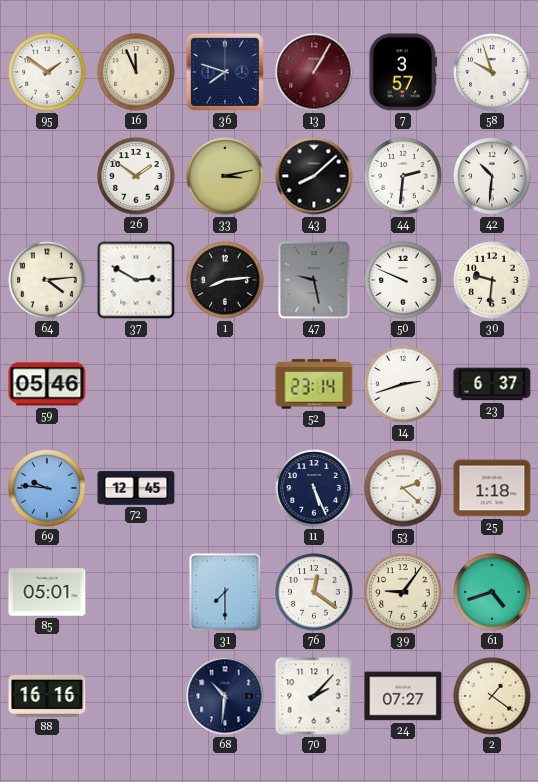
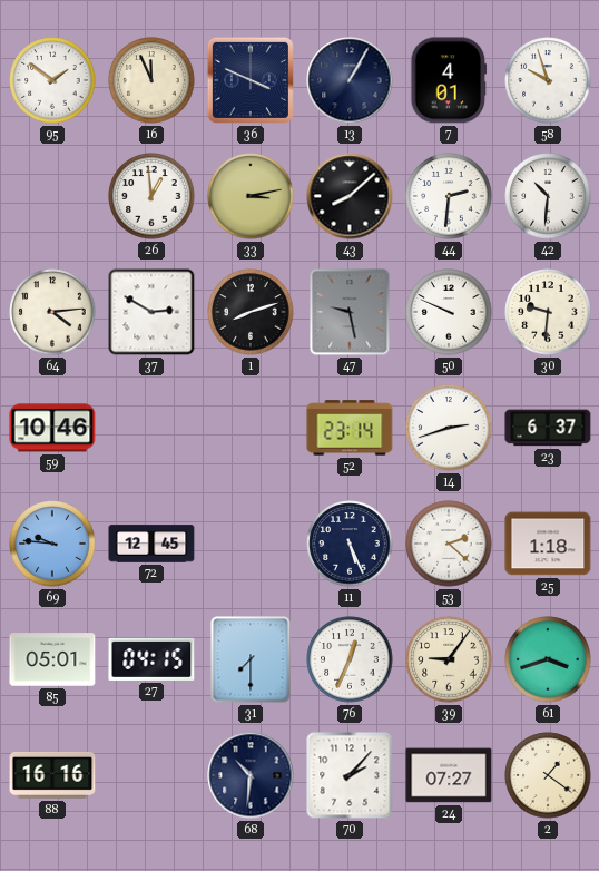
36: 7:48 -> 3:49
13 dial: burgundy -> navy
7: 3:57 -> 4:01
26: 1:51 -> 12:59
1: 8:14 -> 8:12
59: 05:46 -> 10:46
27: none -> 04:15
76: 12:21 -> 12:34
61: 4:42 -> 3:42
